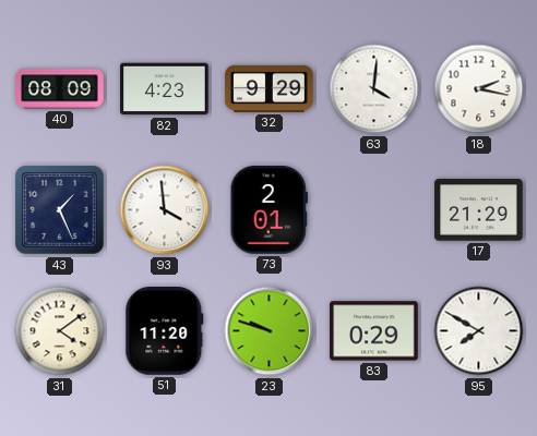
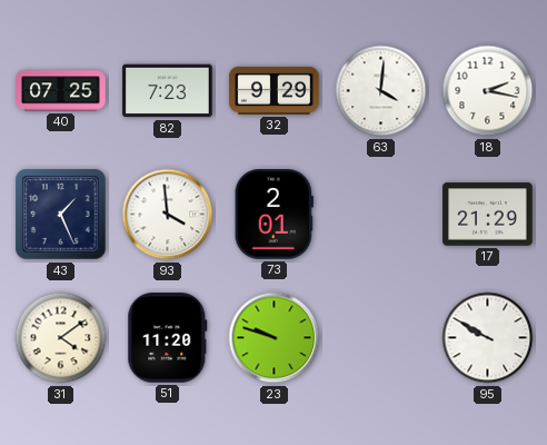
40: 08:09 -> 07:25
82: 4:23 -> 7:23
83: 0:29 -> none
95: 7:50 -> 9:50
